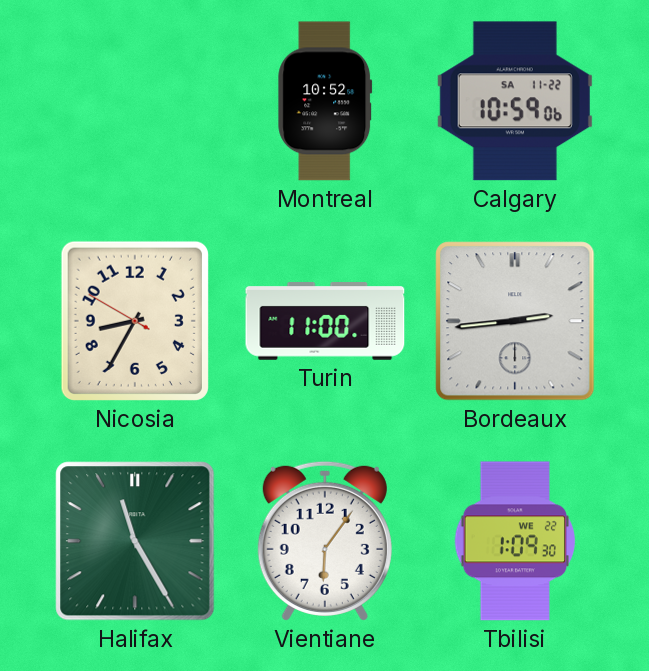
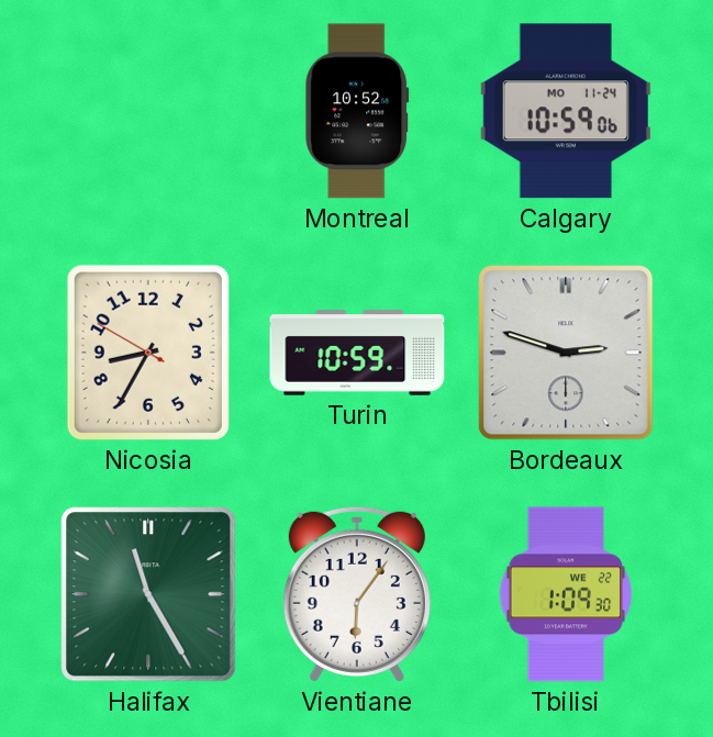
Calgary date: SA 11-22 -> MO 11-24
Turin: 11:00 -> 10:59
Bordeaux: 2:44 -> 2:48
